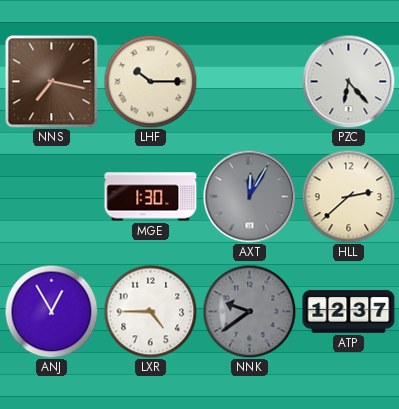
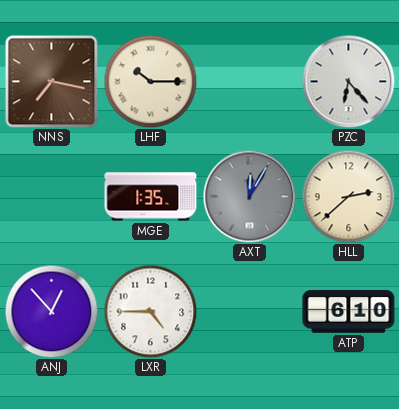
MGE: 1:30 -> 1:35
ANJ: 12:55 -> 12:53
NNK: 9:39 -> none
ATP: 12:37 -> 6:10
